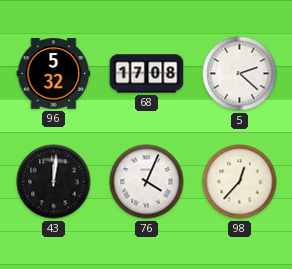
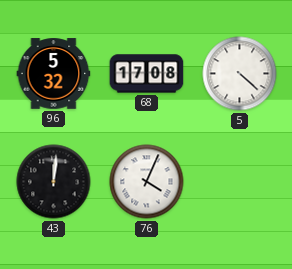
5: 2:22 -> 4:22
98: 12:37 -> none
